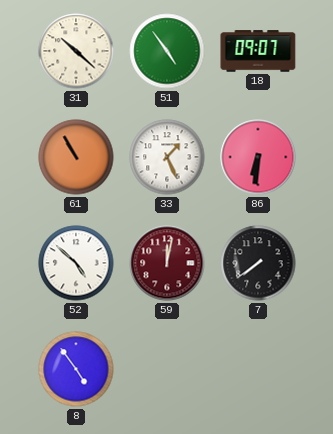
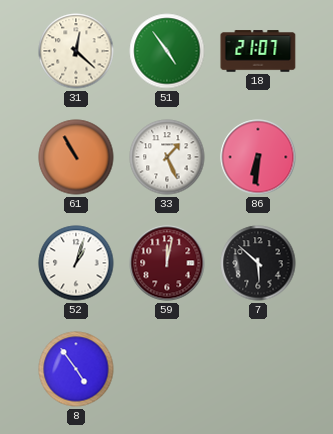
31: 10:22 -> 12:22
18: 09:07 -> 21:07
52: 4:52 -> 1:03
7: 7:39 -> 5:52
